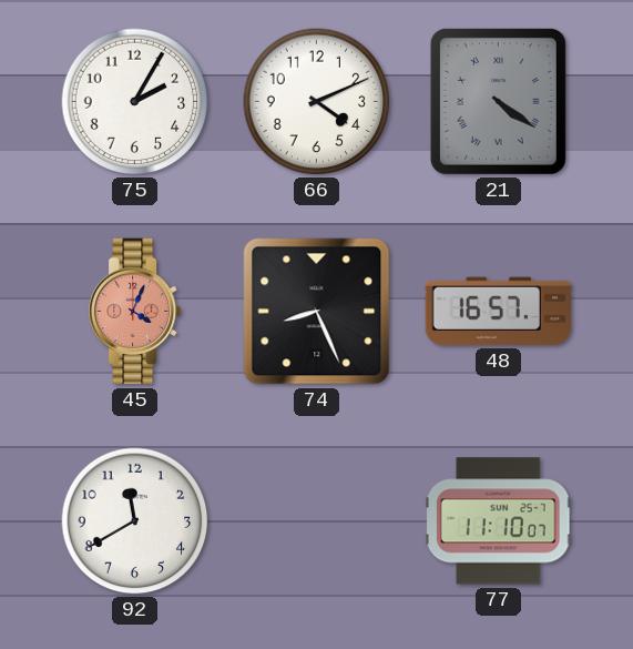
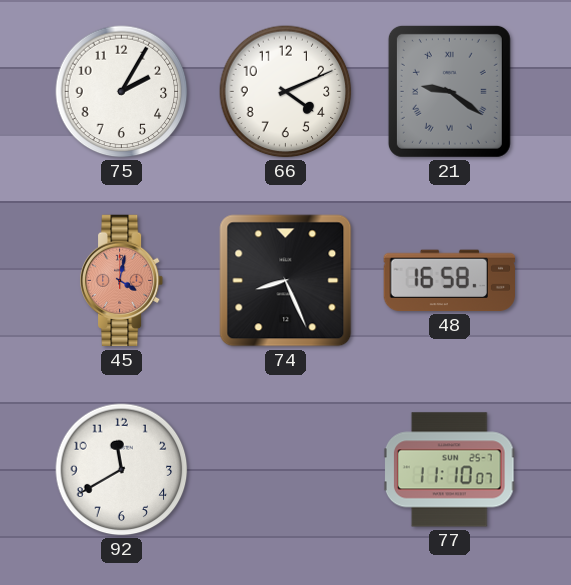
21: 4:21 -> 9:21
45: 4:04 -> 4:02
48: 16:57 -> 16:58
